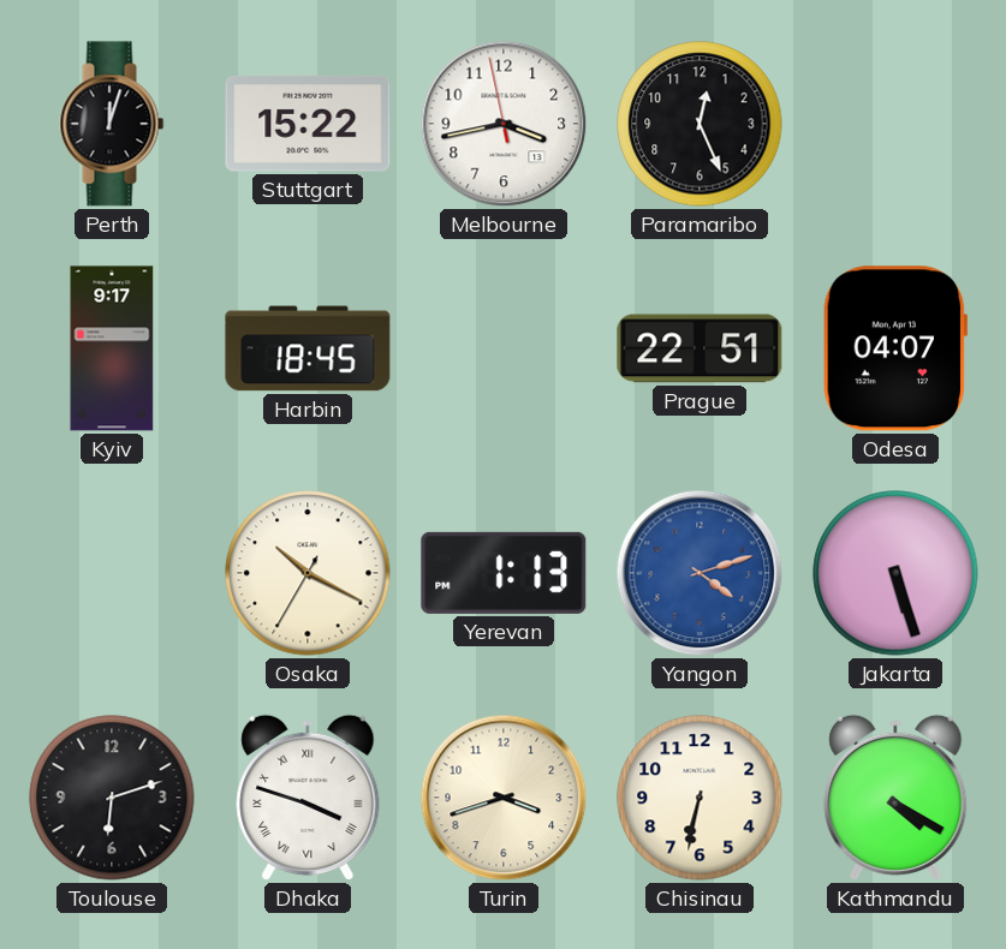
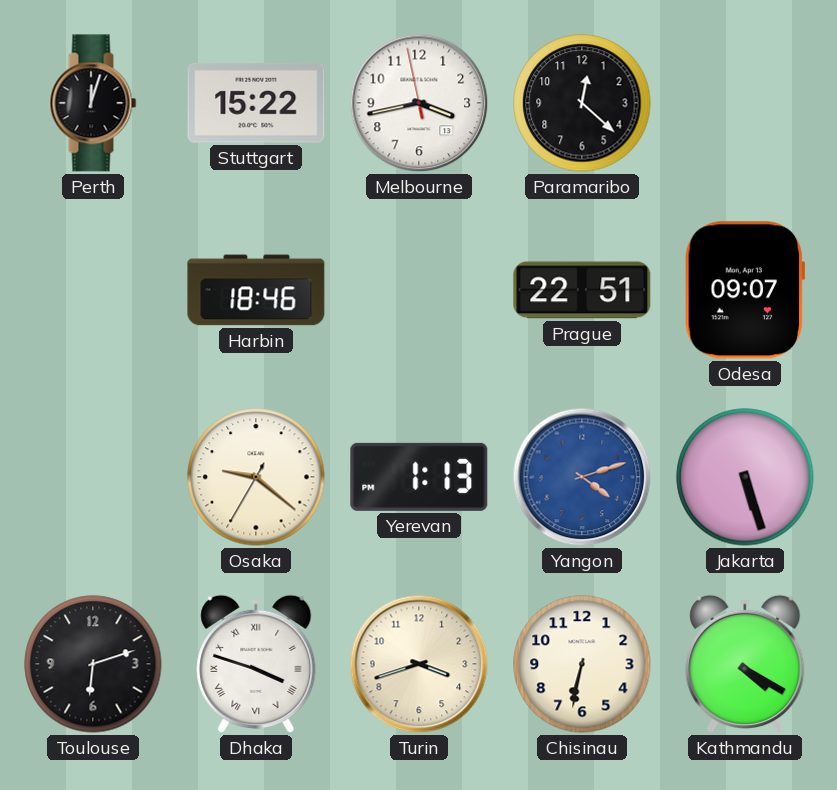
Paramaribo: 12:26 -> 12:22
Kyiv: 9:17 -> none
Harbin: 18:45 -> 18:46
Odesa: 04:07 -> 09:07
Osaka: 10:19 -> 9:21
